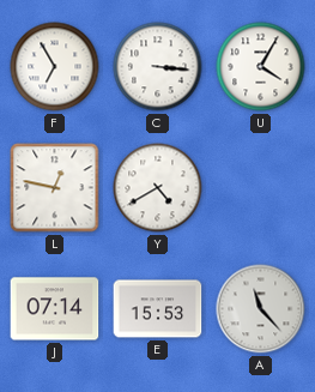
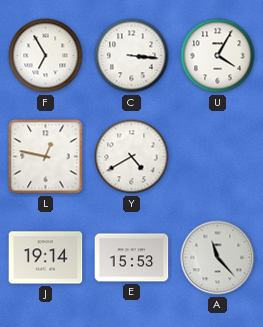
J: 07:14 -> 19:14
